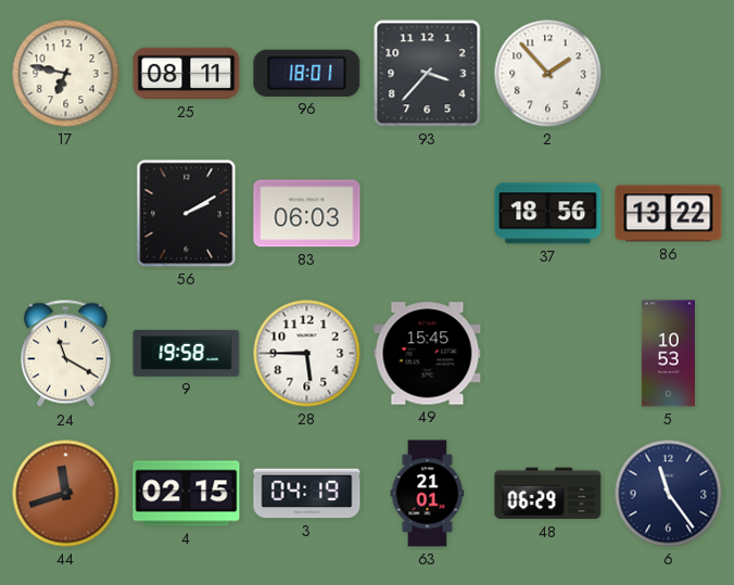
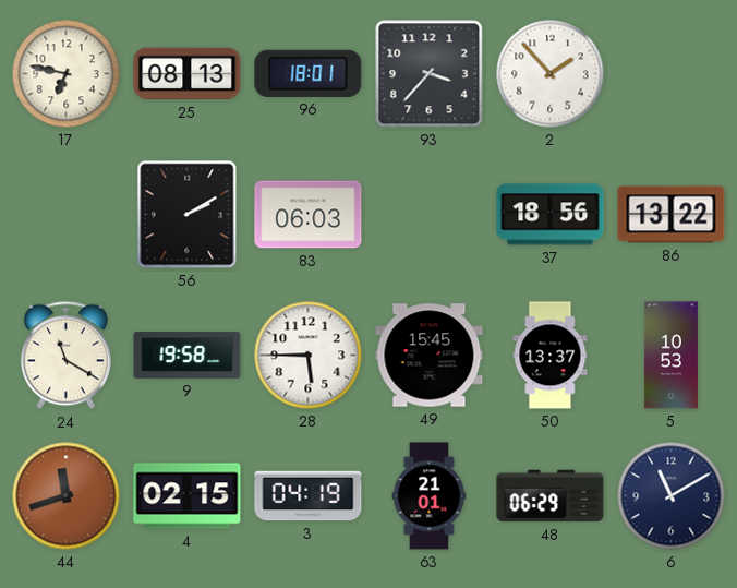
25: 08:11 -> 08:13
50: none -> 13:37
6: 11:24 -> 11:10
